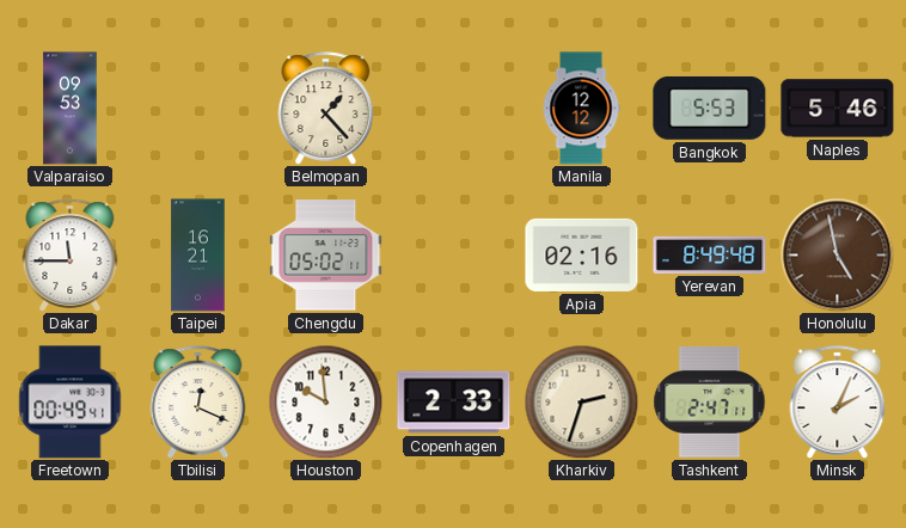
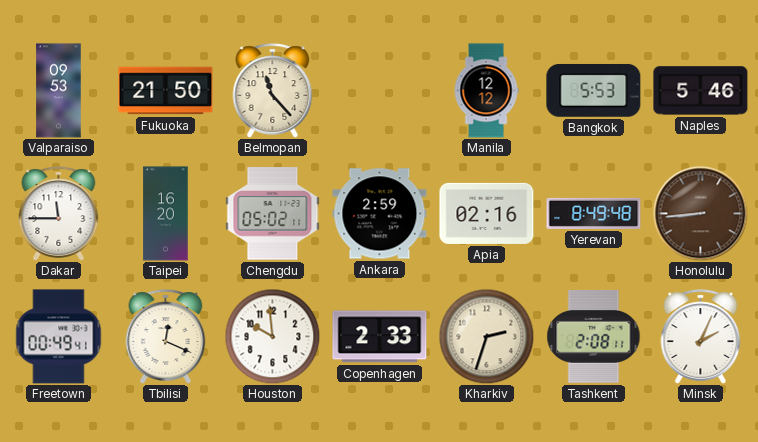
Fukuoka: none -> 21:50
Belmopan: 1:23 -> 11:23
Taipei: 16:21 -> 16:20
Ankara: none -> 2:59
Honolulu: 4:58 -> 8:44
Tashkent: 2:47 -> 2:08
